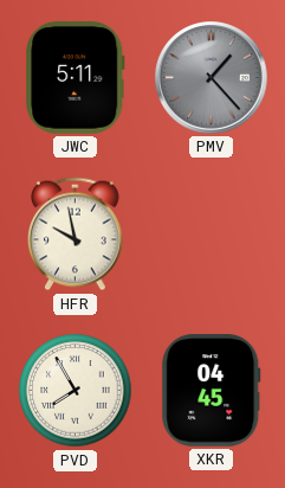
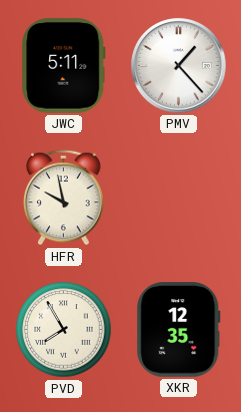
PMV dial: grey -> white
XKR: 04:45 -> 12:35
